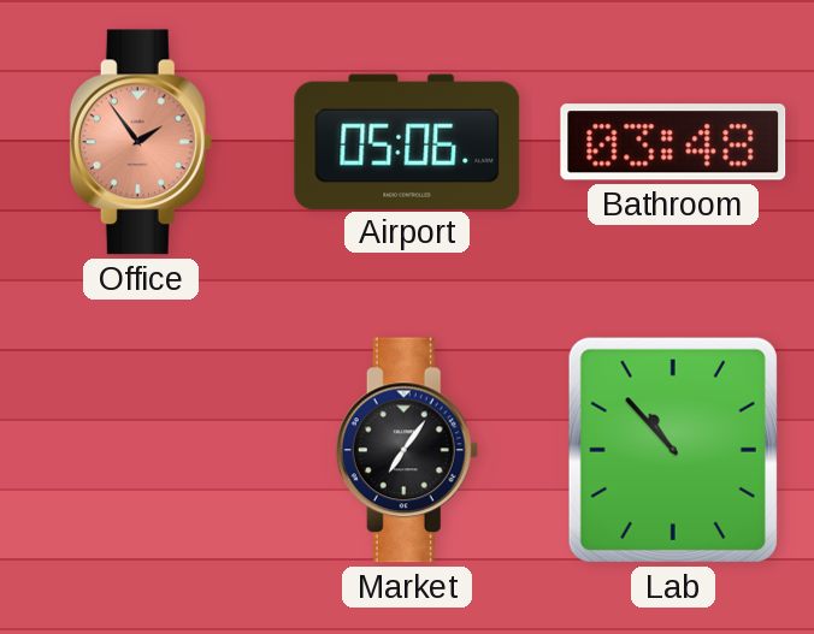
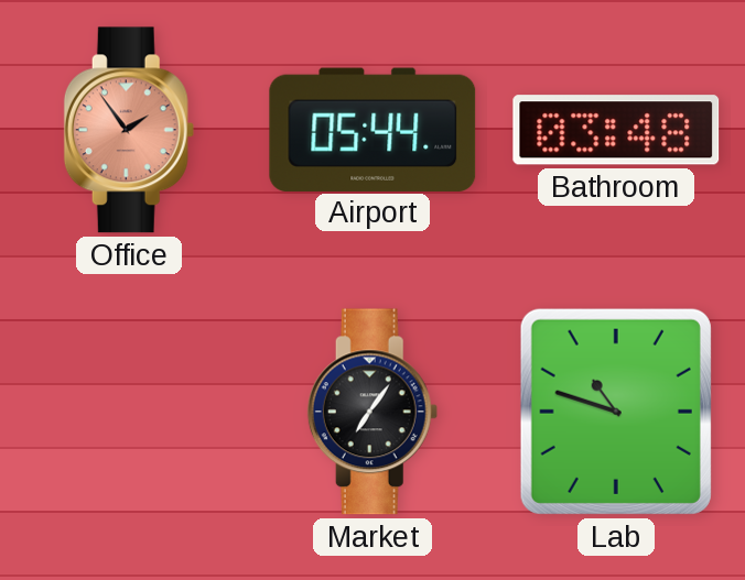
Airport: 05:06 -> 05:44
Lab: 10:53 -> 10:48
